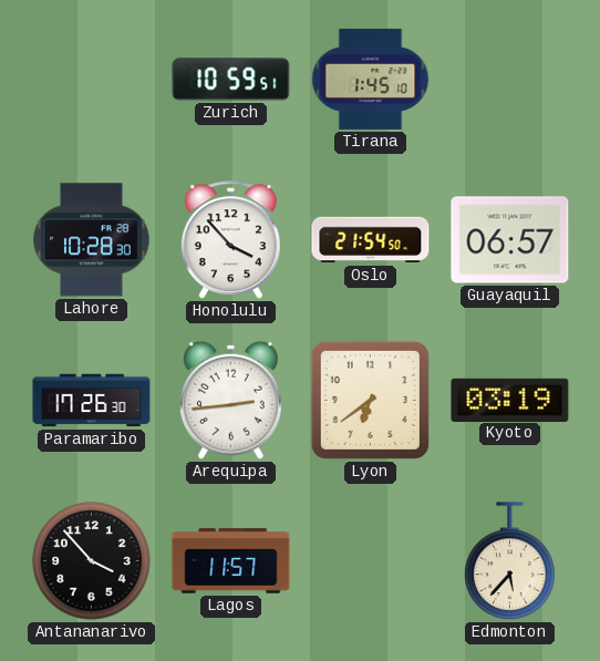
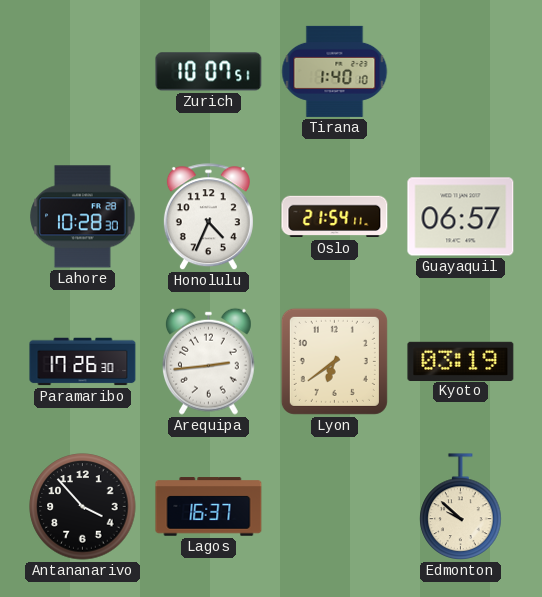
Zurich: 10:59 -> 10:07
Tirana: 1:45 -> 1:40
Honolulu: 3:53 -> 4:34
Oslo: 21:54:50 -> 21:54:11
Lagos: 11:57 -> 16:37
Edmonton: 5:37 -> 9:52
